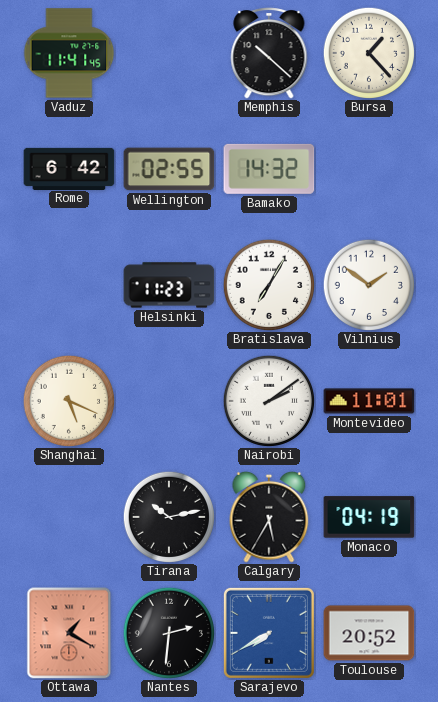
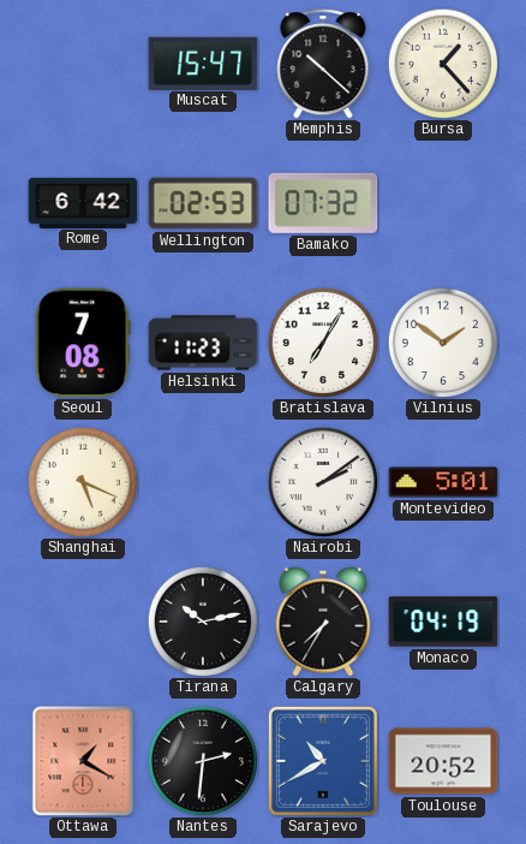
Vaduz: 11:41 -> none
Muscat: none -> 15:47
Wellington: 02:55 -> 02:53
Bamako: 14:32 -> 07:32
Seoul: none -> 7:08
Montevideo: 11:01 -> 5:01
Calgary: 5:35 -> 7:35
Sarajevo: 7:40 -> 10:40
